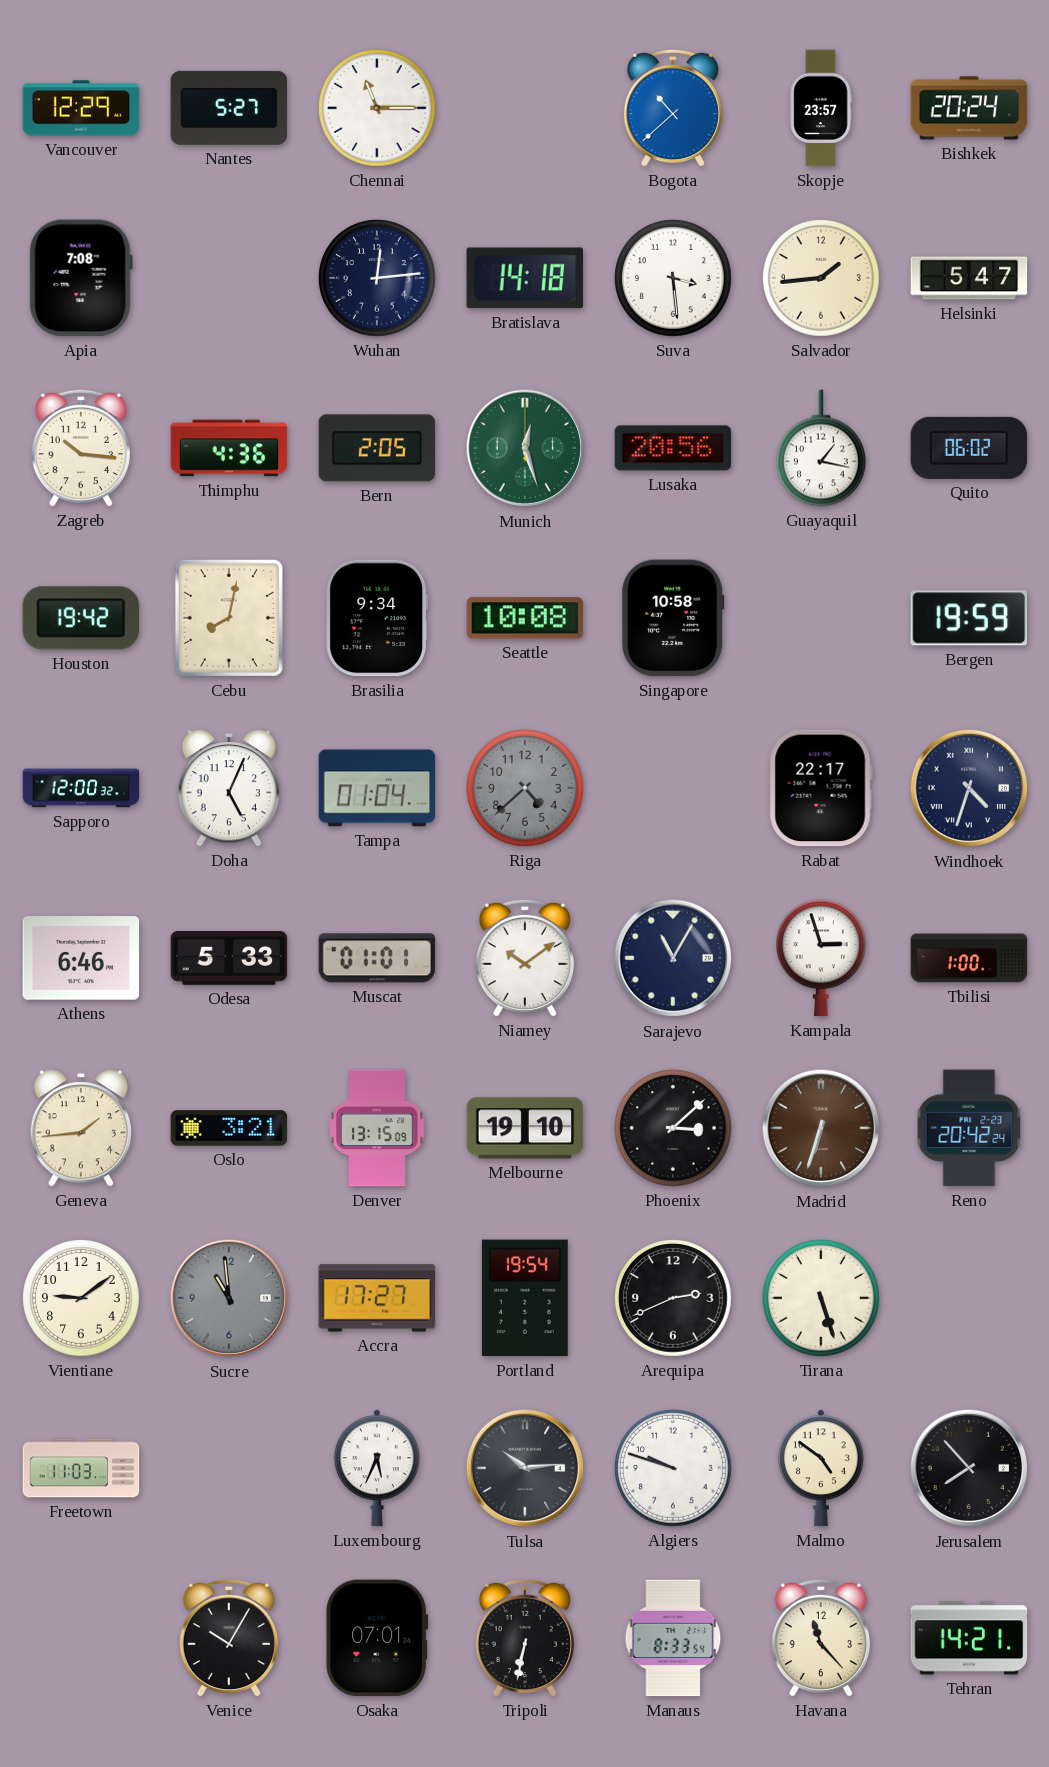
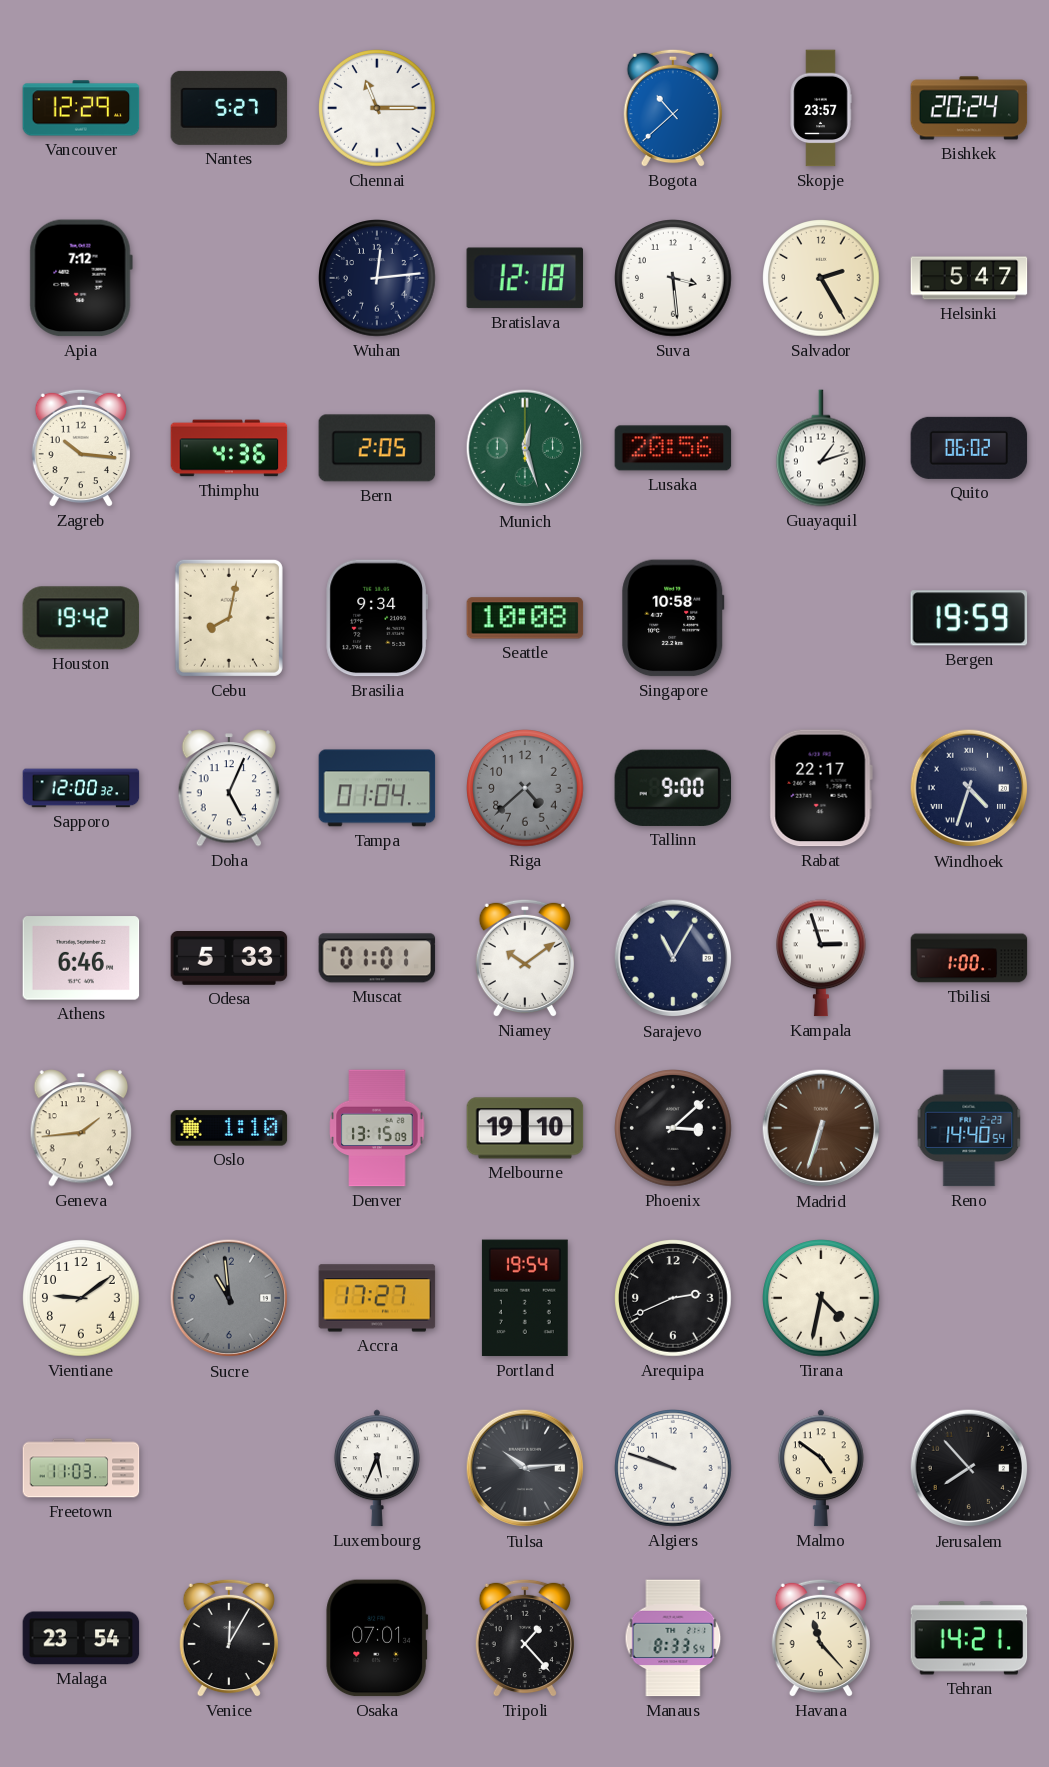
Apia: 7:08 -> 7:12
Bratislava: 14:18 -> 12:18
Salvador: 1:44 -> 2:25
Guayaquil: 1:17 -> 1:12
Tallinn: none -> 9:00
Oslo: 3:21 -> 1:10
Reno: 20:42 -> 14:40
Tirana: 5:27 -> 4:32
Malaga: none -> 23:54
Venice: 10:05 -> 12:05
Tripoli: 6:32 -> 1:23
